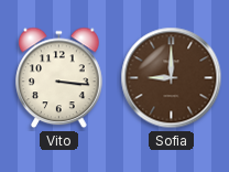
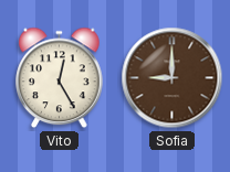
Vito: 3:16 -> 12:25
